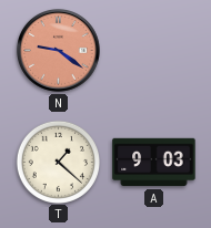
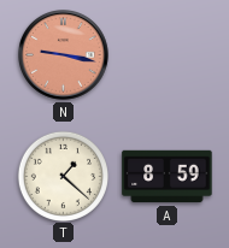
N: 9:21 -> 9:17
A: 9:03 -> 8:59
